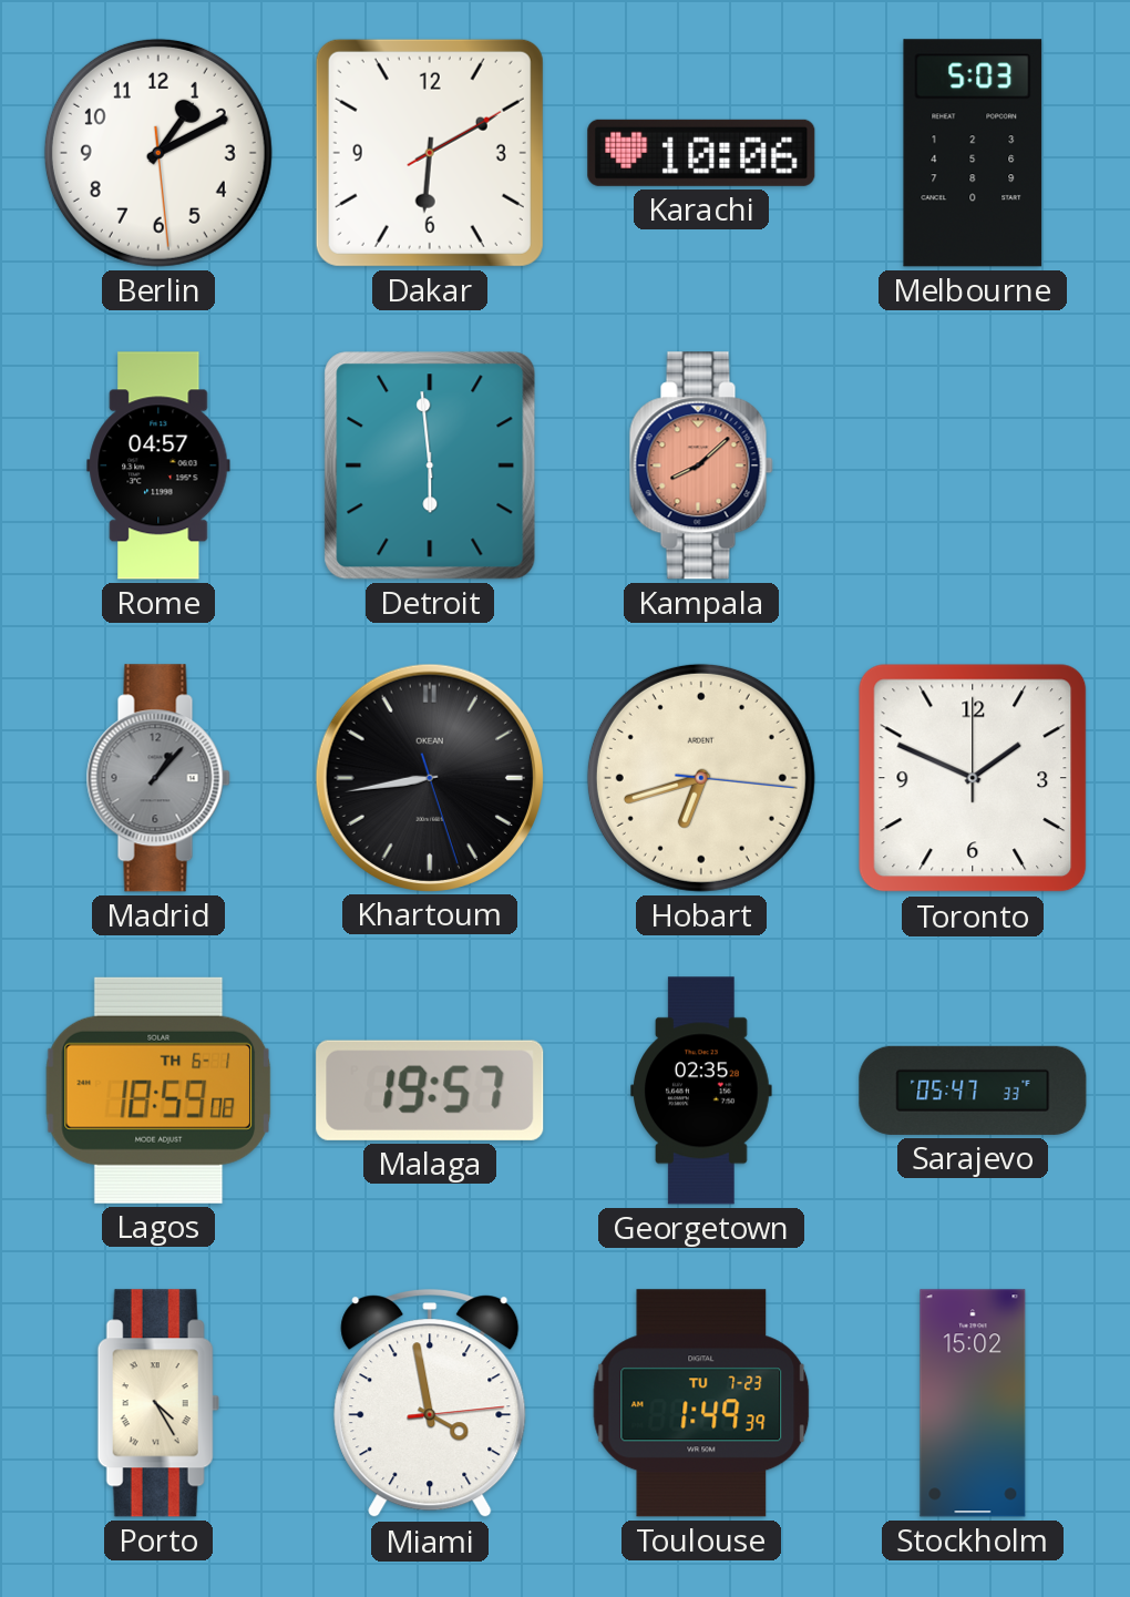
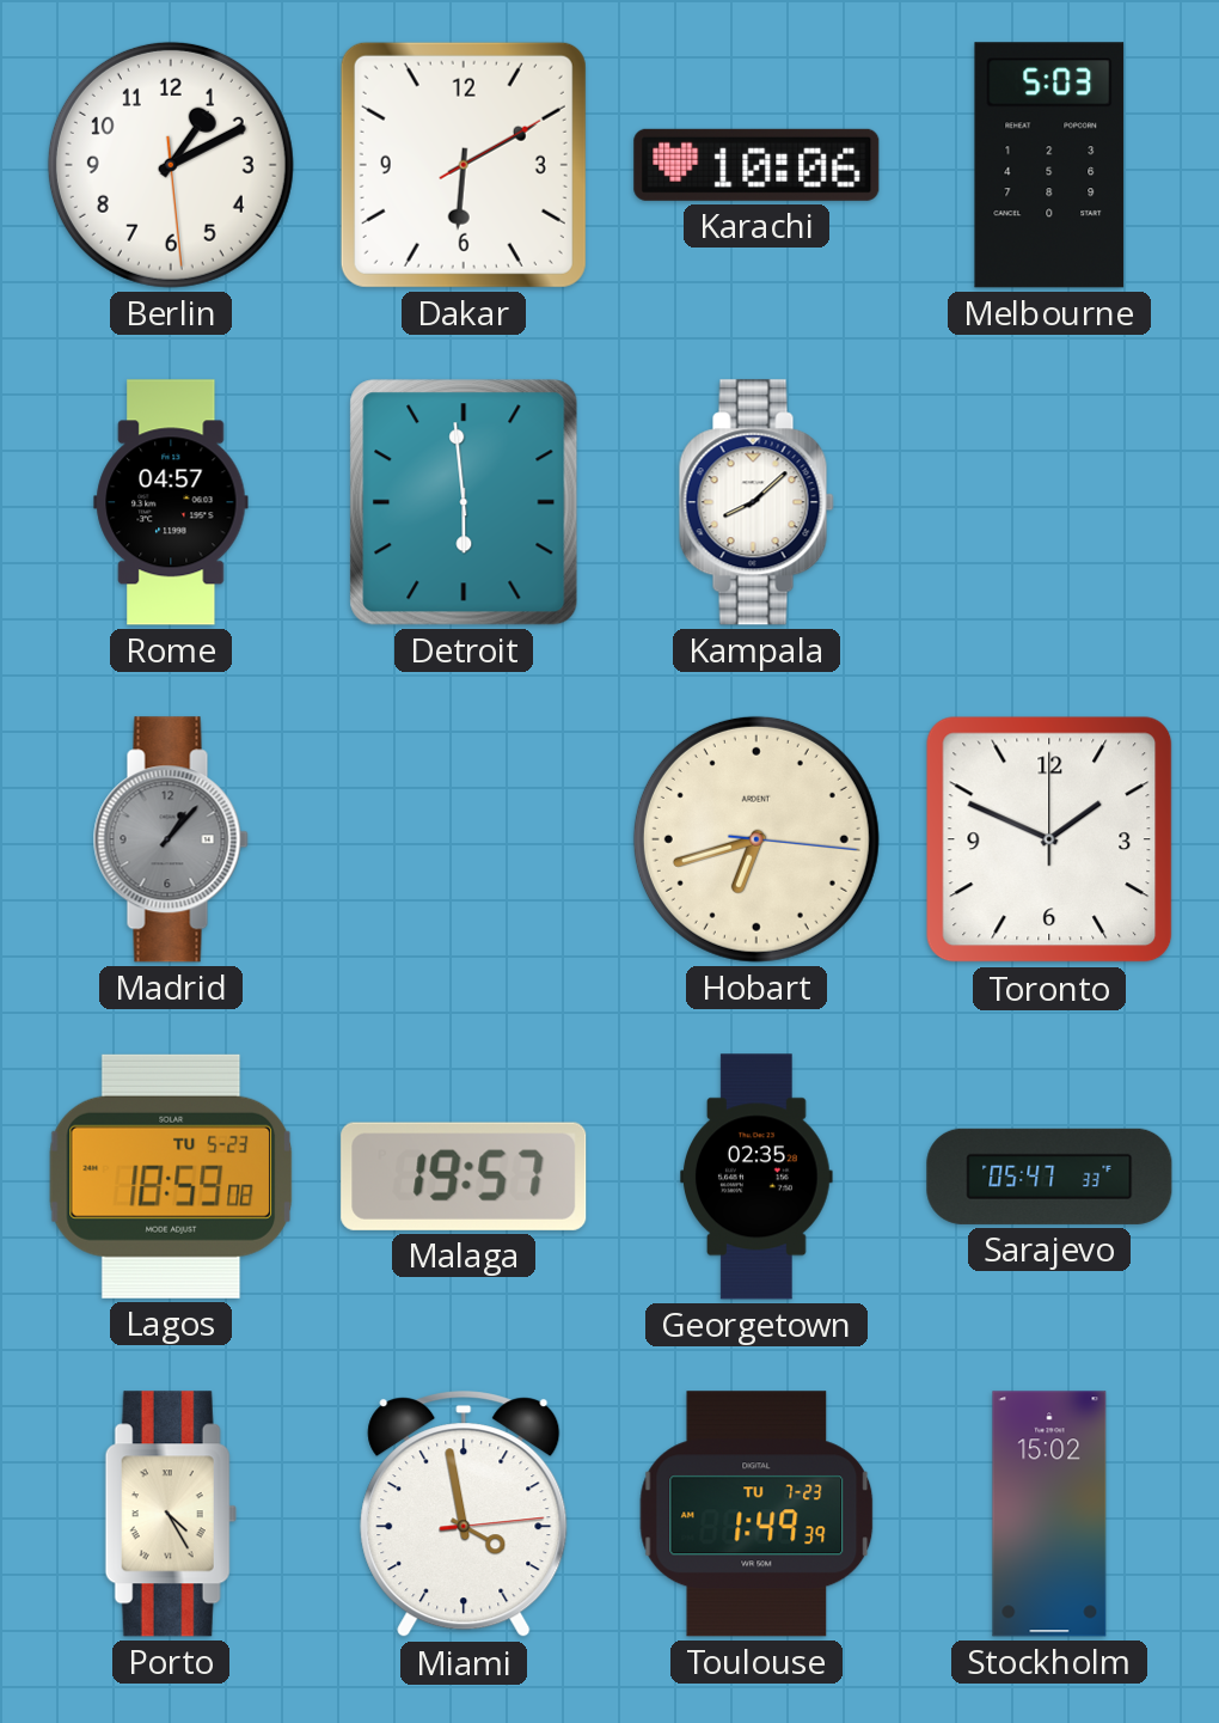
Kampala dial: salmon -> white
Khartoum: 8:43 -> none
Lagos date: TH 6-1 -> TU 5-23
